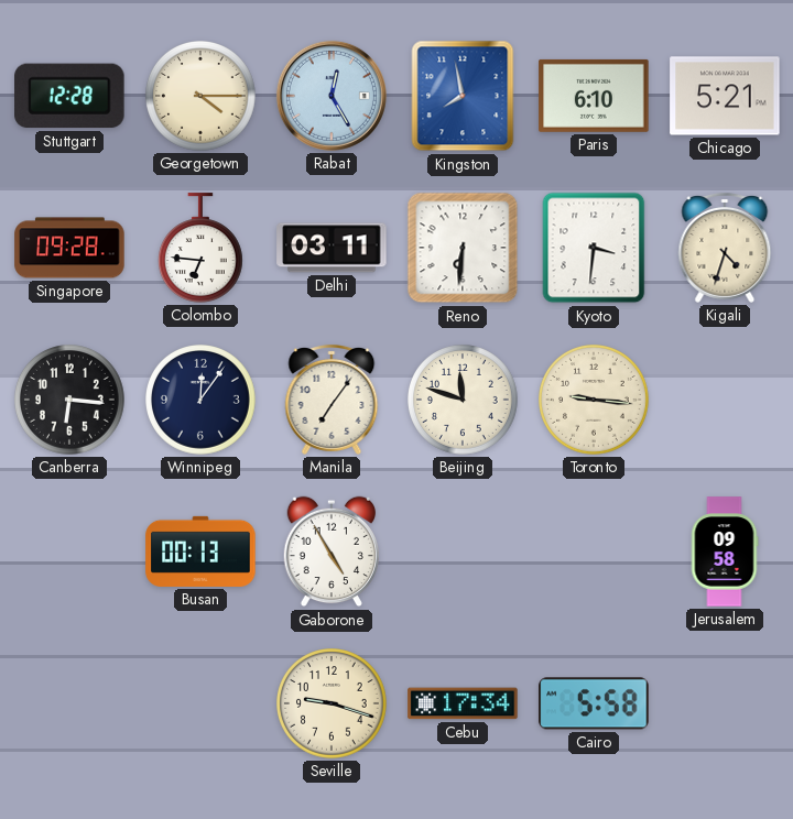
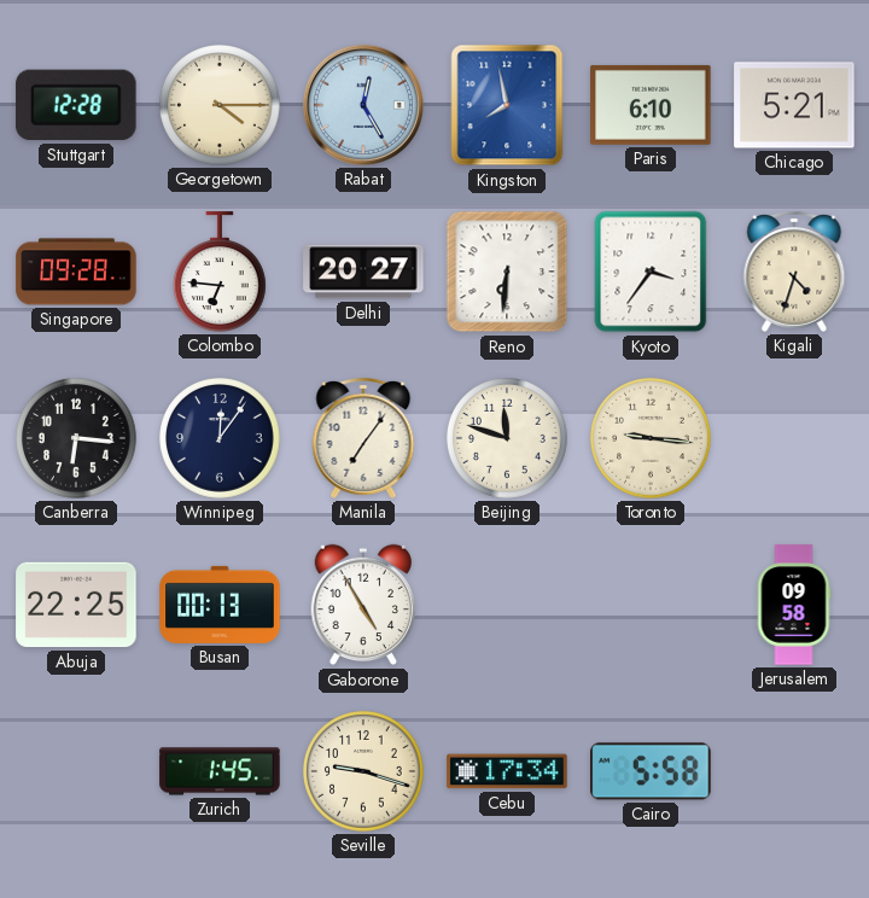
Delhi: 03:11 -> 20:27
Kyoto: 3:31 -> 3:36
Abuja: none -> 22:25
Zurich: none -> 1:45
